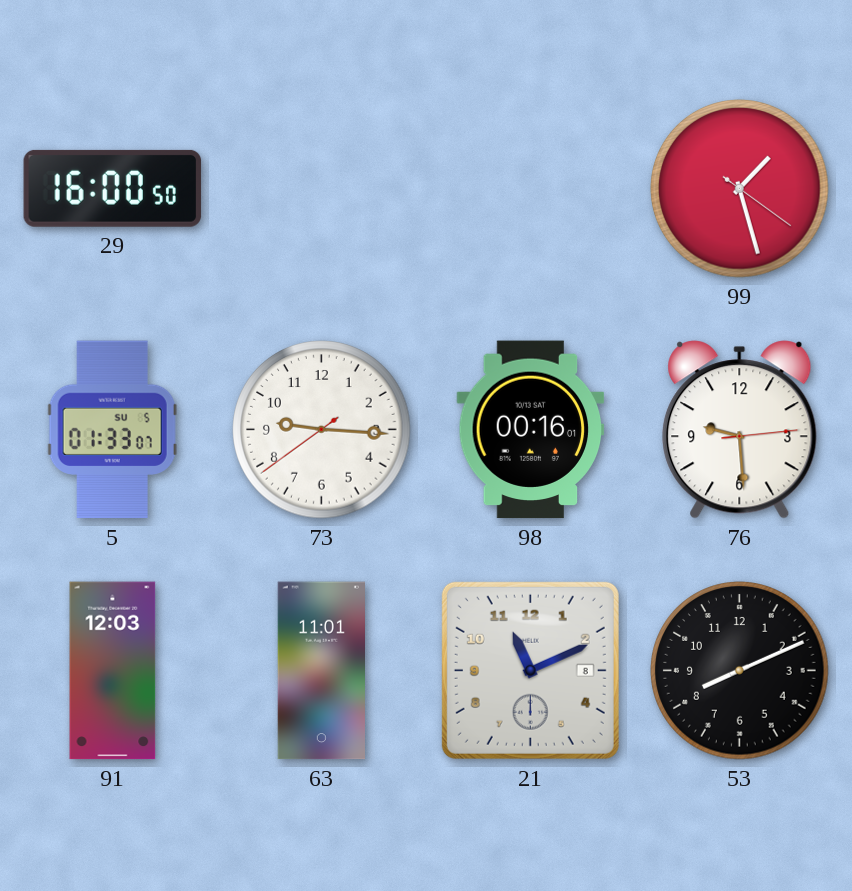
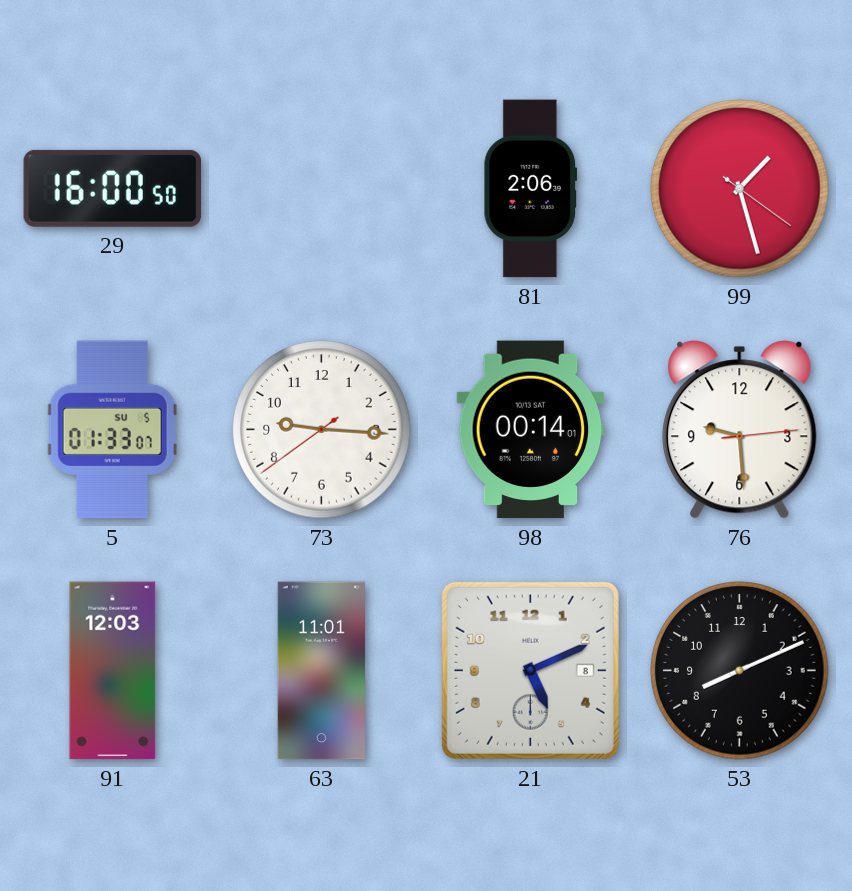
81: none -> 2:06
98: 00:16 -> 00:14
21: 11:11 -> 5:11
